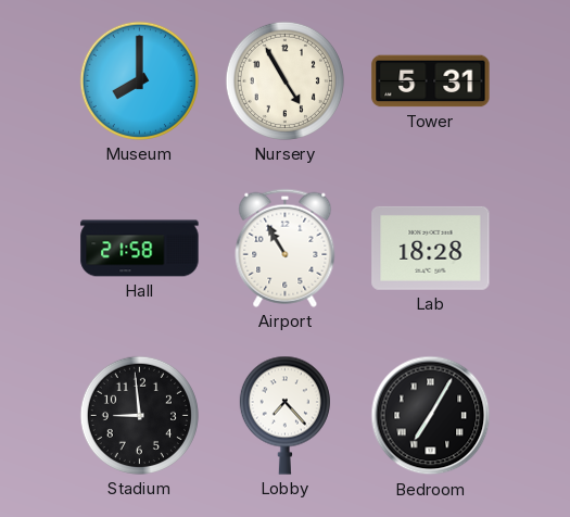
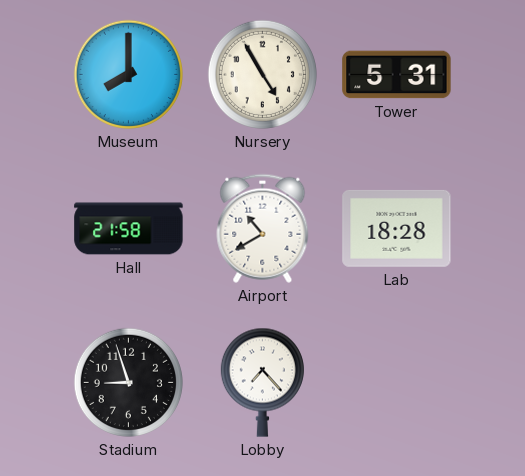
Airport: 10:55 -> 10:40
Stadium: 8:59 -> 8:57
Bedroom: 7:05 -> none
